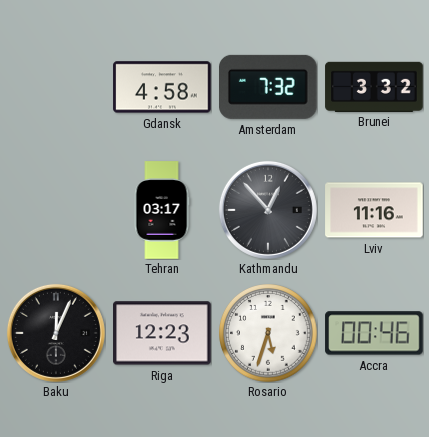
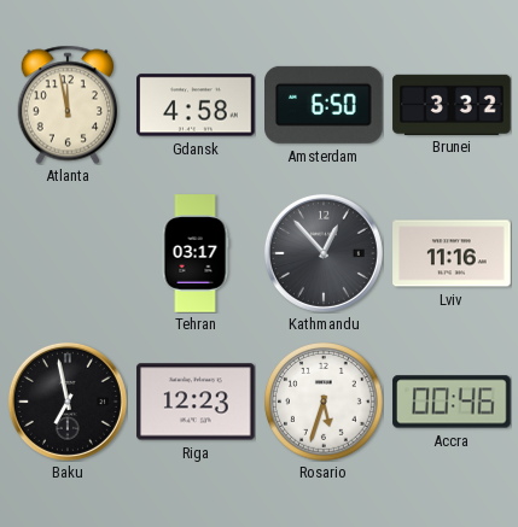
Atlanta: none -> 11:58
Amsterdam: 7:32 -> 6:50
Baku: 12:04 -> 6:58
